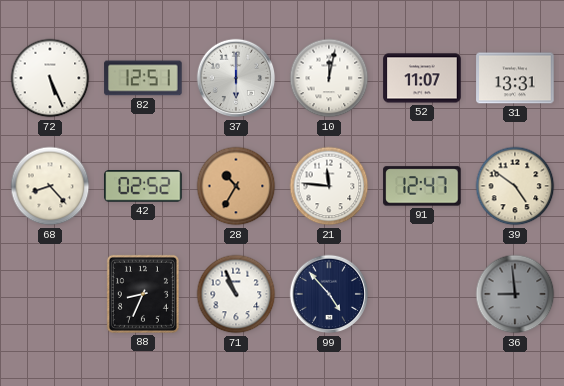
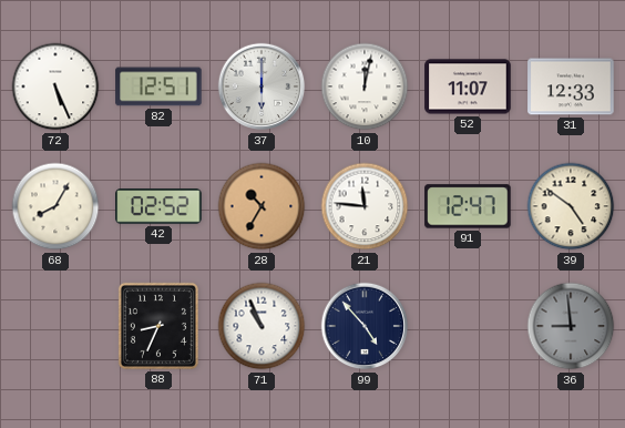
31: 13:31 -> 12:33
68: 8:23 -> 8:05
